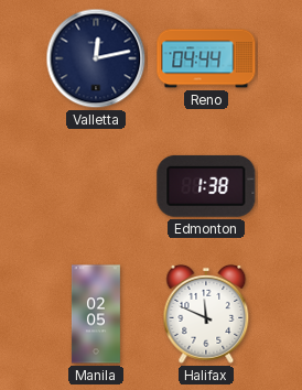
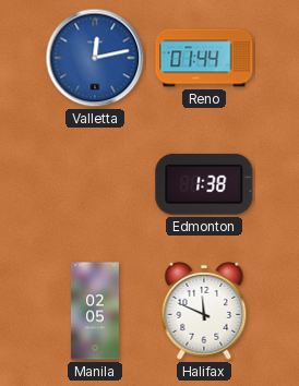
Valletta dial: navy -> blue
Reno: 04:44 -> 01:44
